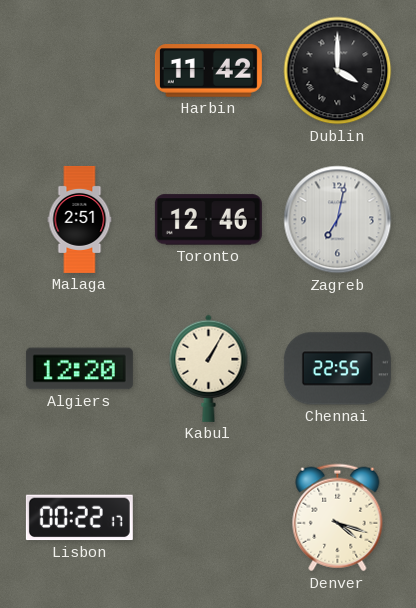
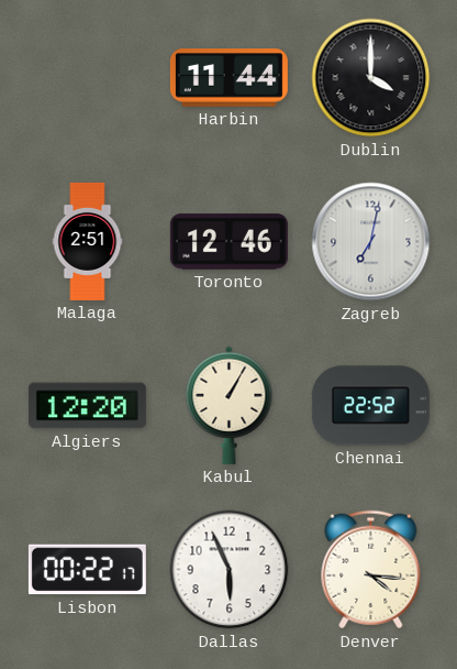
Harbin: 11:42 -> 11:44
Chennai: 22:55 -> 22:52
Dallas: none -> 5:56
Denver: 4:18 -> 4:16
